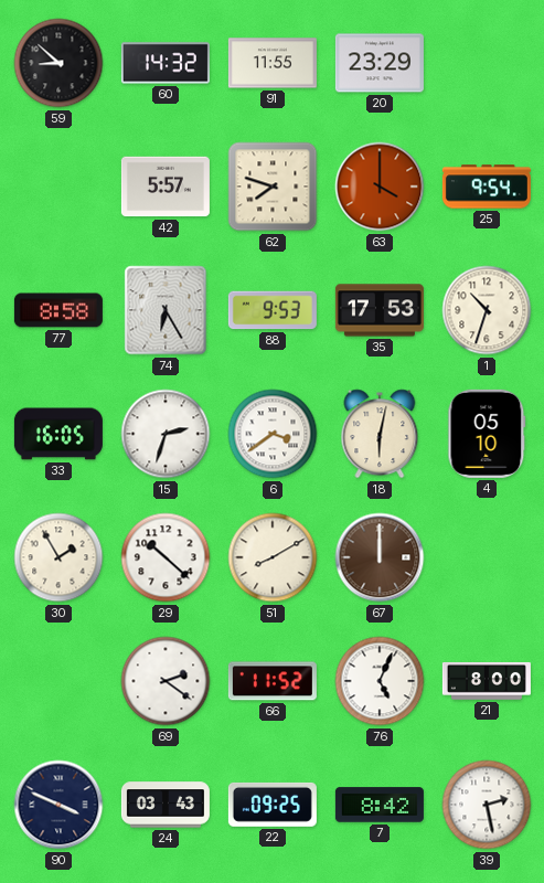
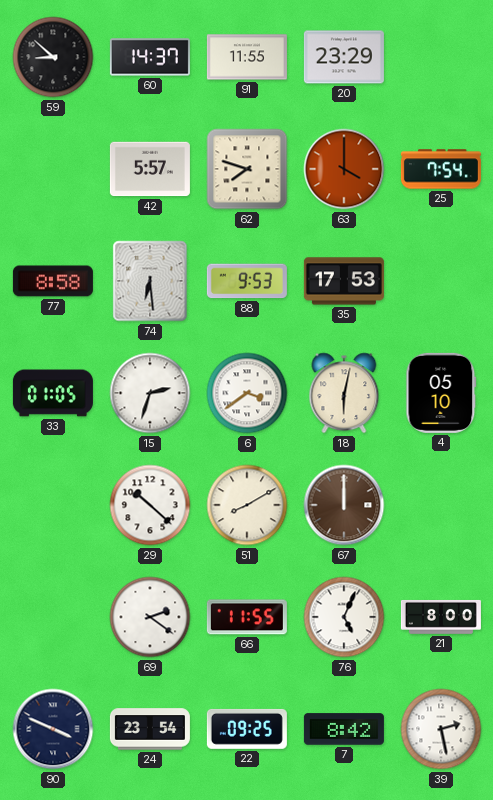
60: 14:32 -> 14:37
25: 9:54 -> 7:54
74: 6:25 -> 6:29
1: 10:33 -> none
33: 16:05 -> 01:05
30: 1:55 -> none
66: 11:52 -> 11:55
24: 03:43 -> 23:54
